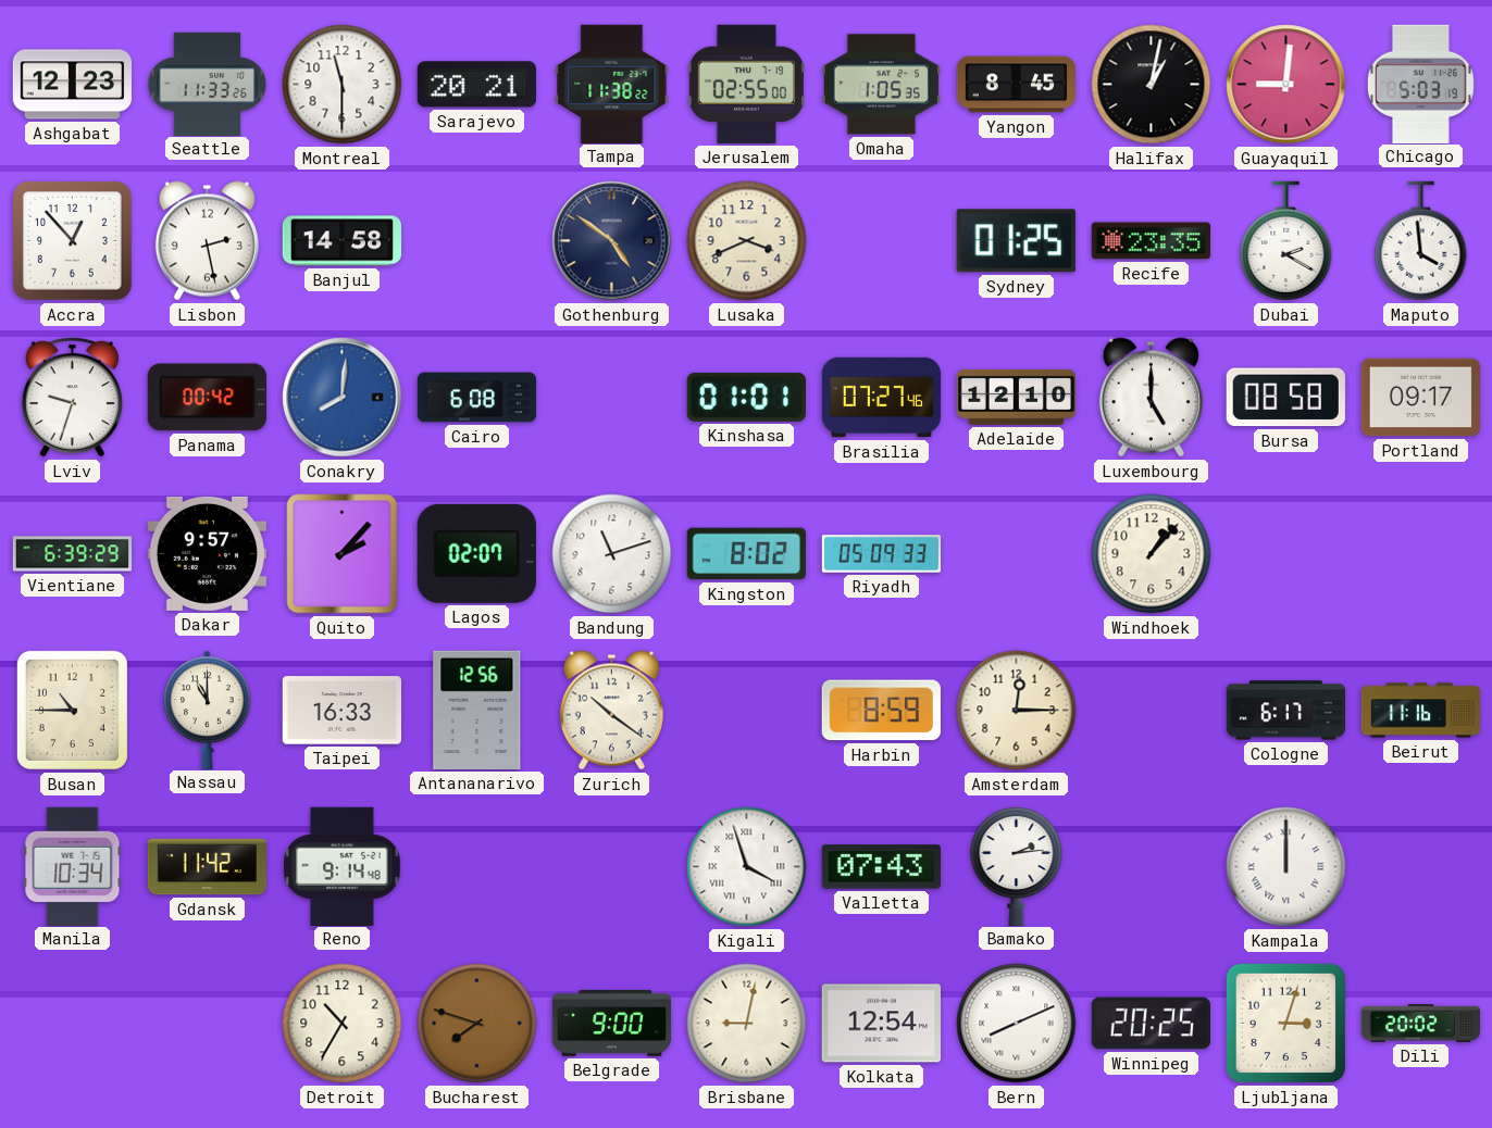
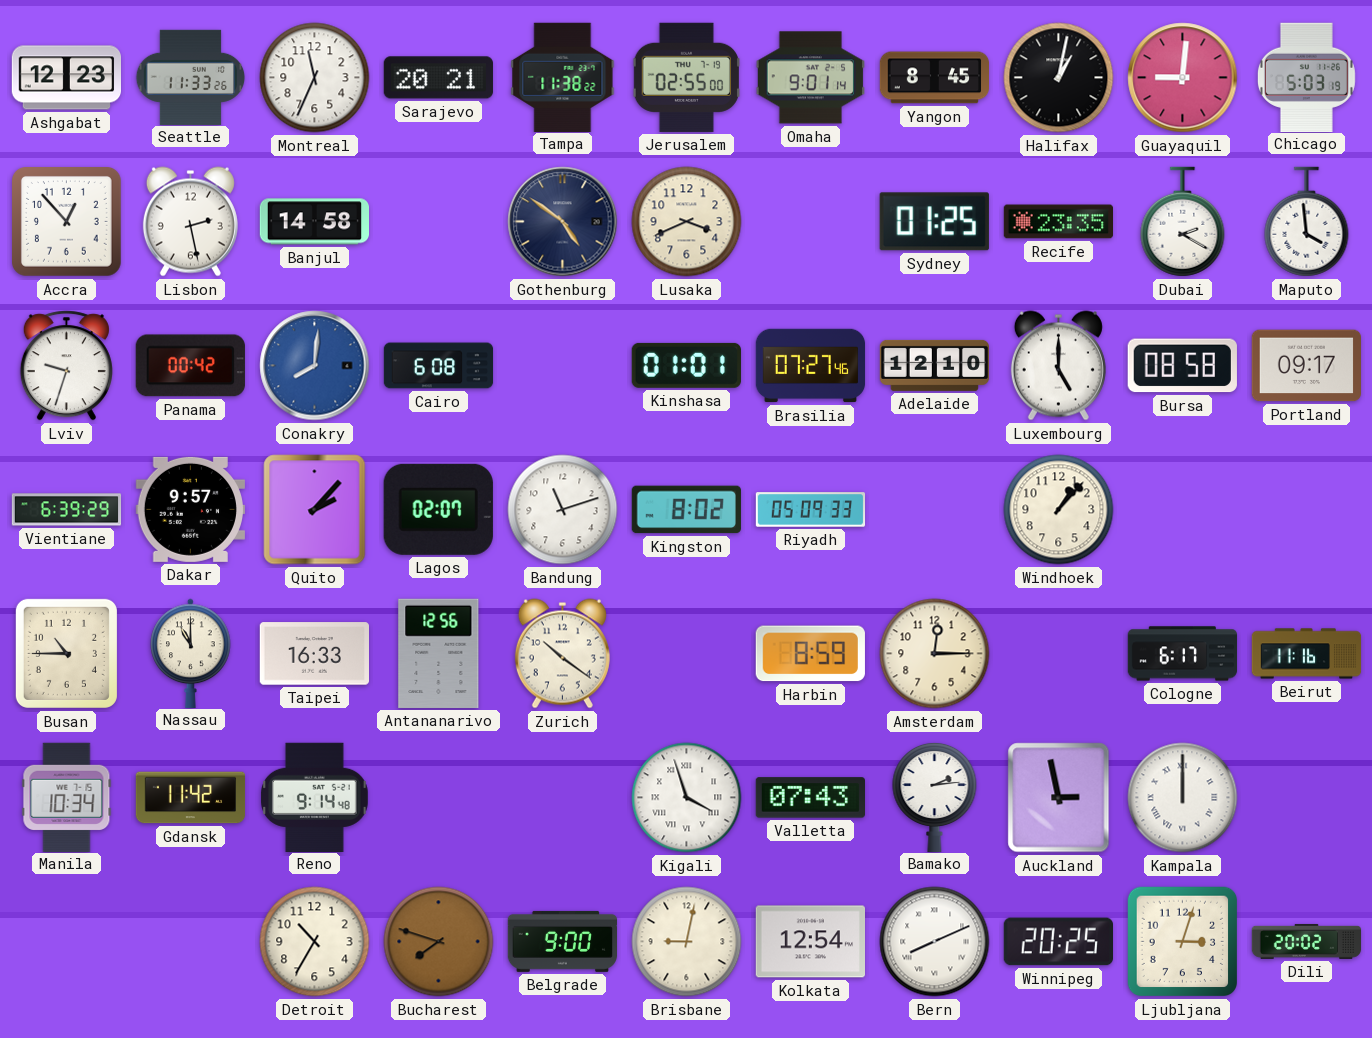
Montreal: 11:30 -> 11:34
Omaha: 1:05 -> 9:01
Auckland: none -> 2:58
